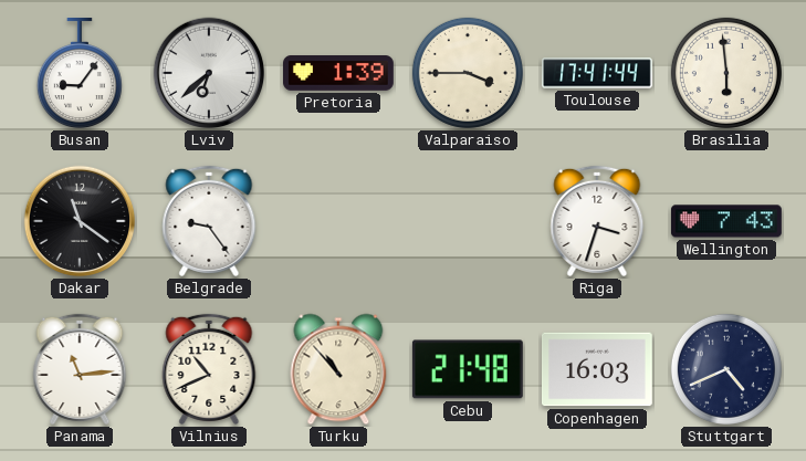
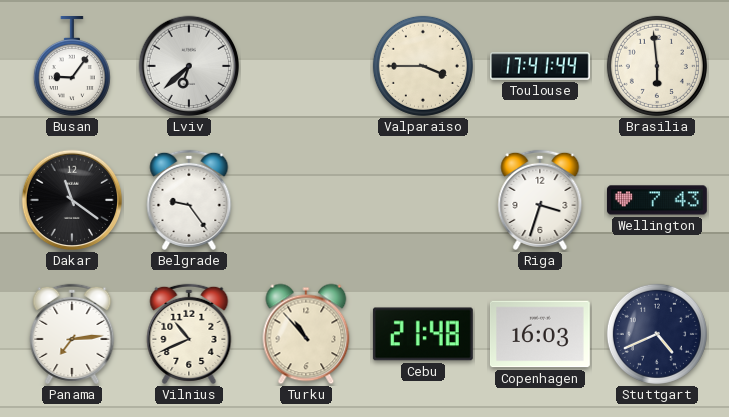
Pretoria: 1:39 -> none
Panama: 11:14 -> 7:14
